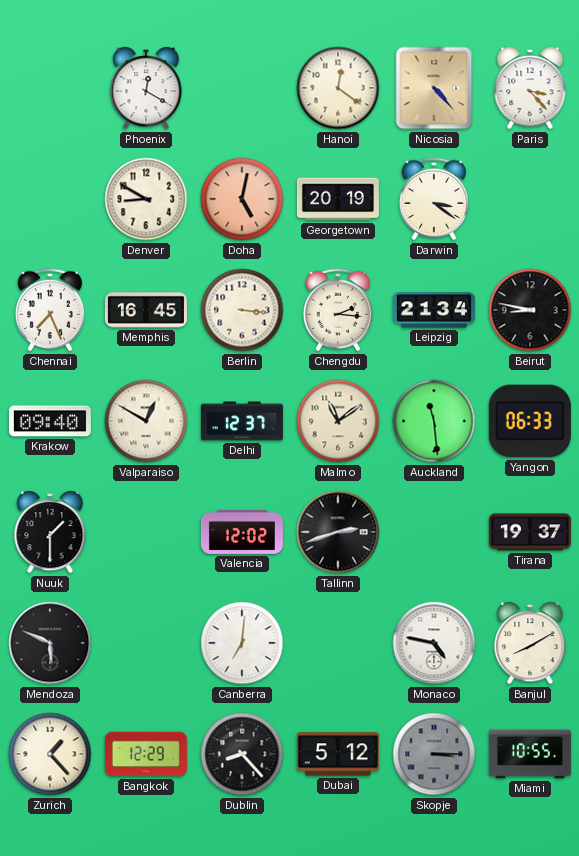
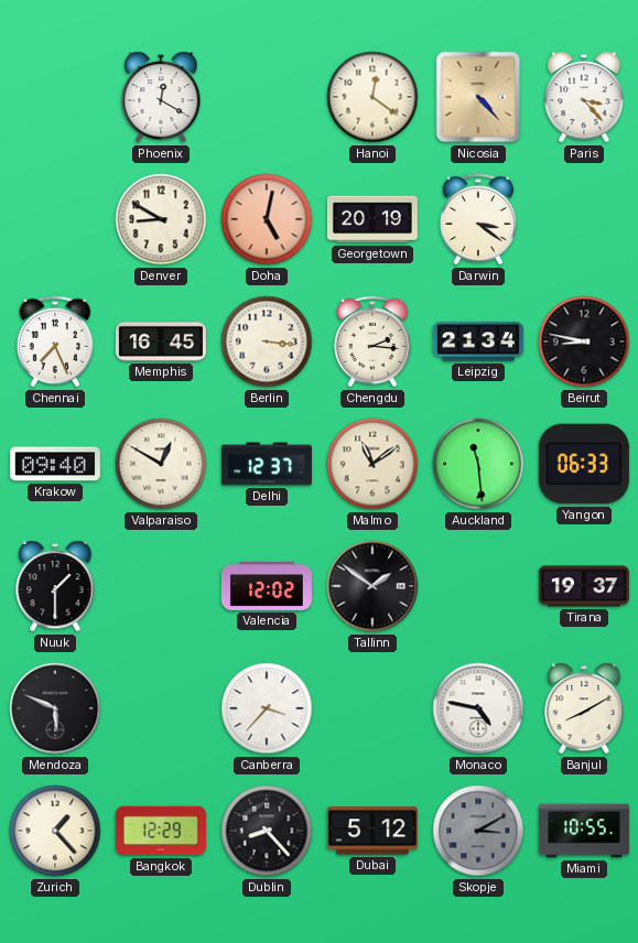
Tallinn: 2:42 -> 1:51
Canberra: 7:01 -> 3:37
Skopje: 3:15 -> 3:10
